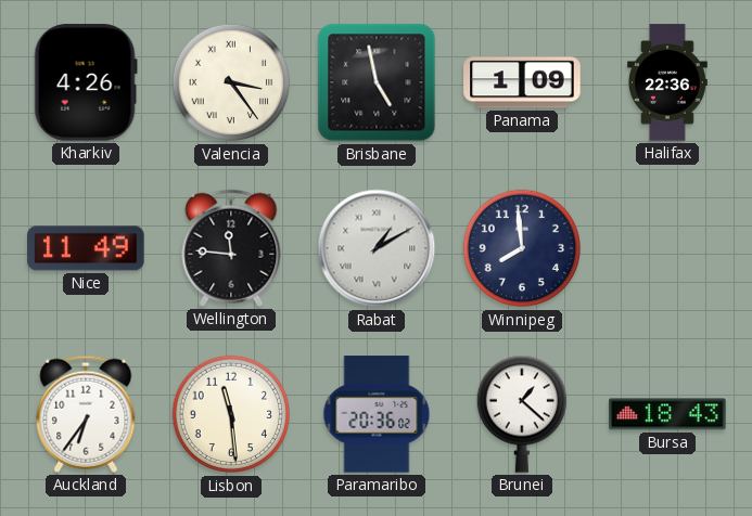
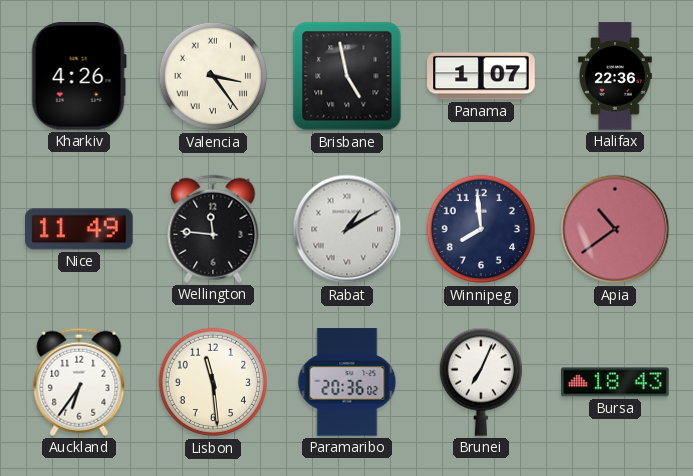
Panama: 1:09 -> 1:07
Apia: none -> 10:39
Brunei: 1:22 -> 7:04
